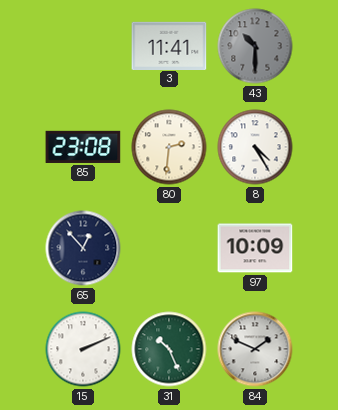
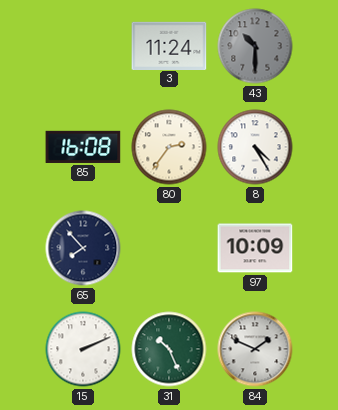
3: 11:41 -> 11:24
85: 23:08 -> 16:08
80: 2:31 -> 2:36
65: 12:53 -> 7:53
